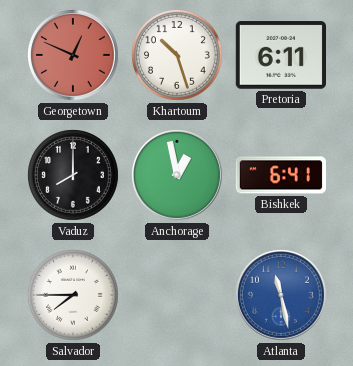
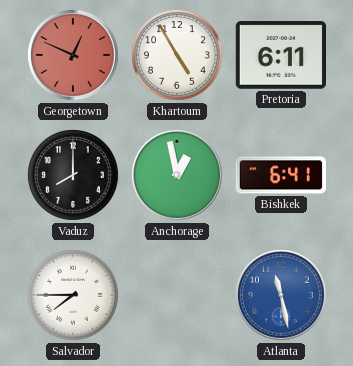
Khartoum: 10:27 -> 4:55
